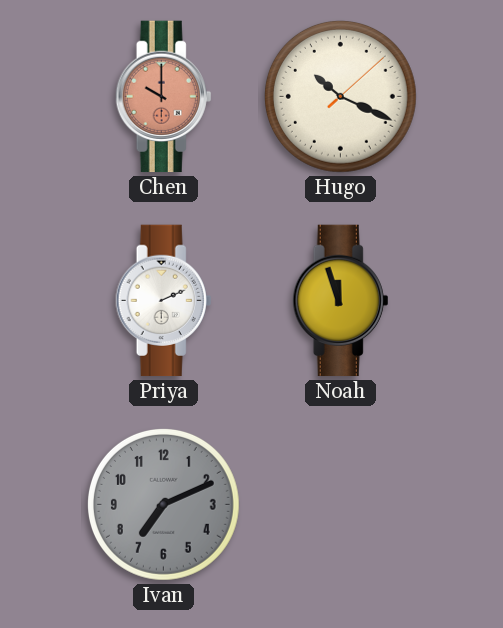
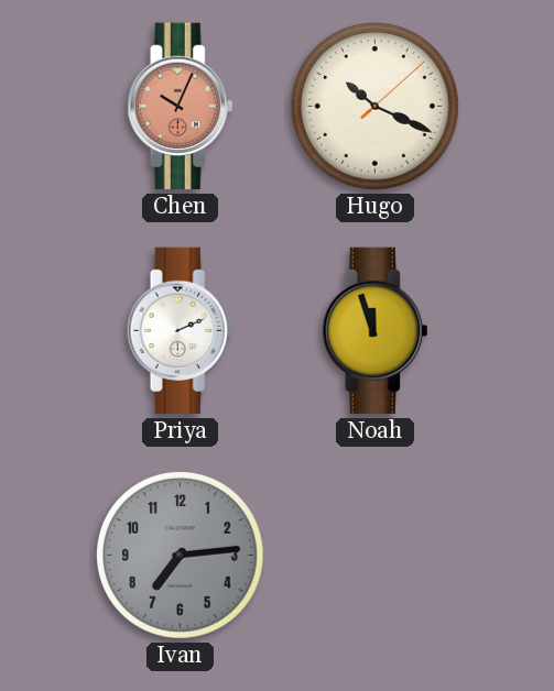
Chen: 10:00 -> 10:04
Ivan: 7:11 -> 7:14
